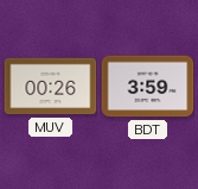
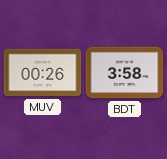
BDT: 3:59 -> 3:58
